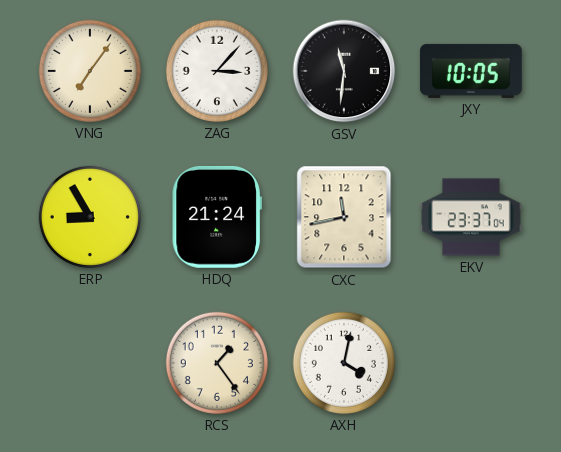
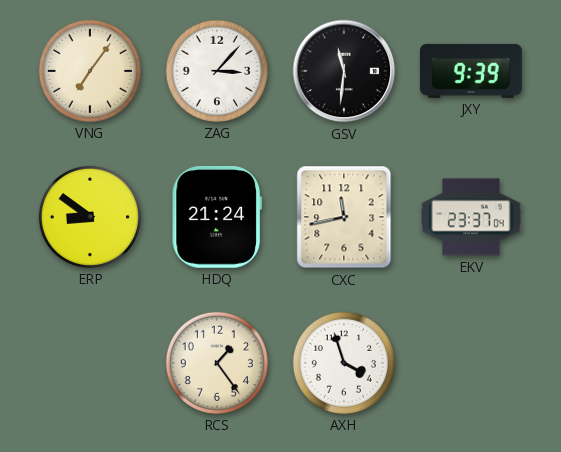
JXY: 10:05 -> 9:39
ERP: 8:55 -> 8:51
AXH: 4:02 -> 3:57
